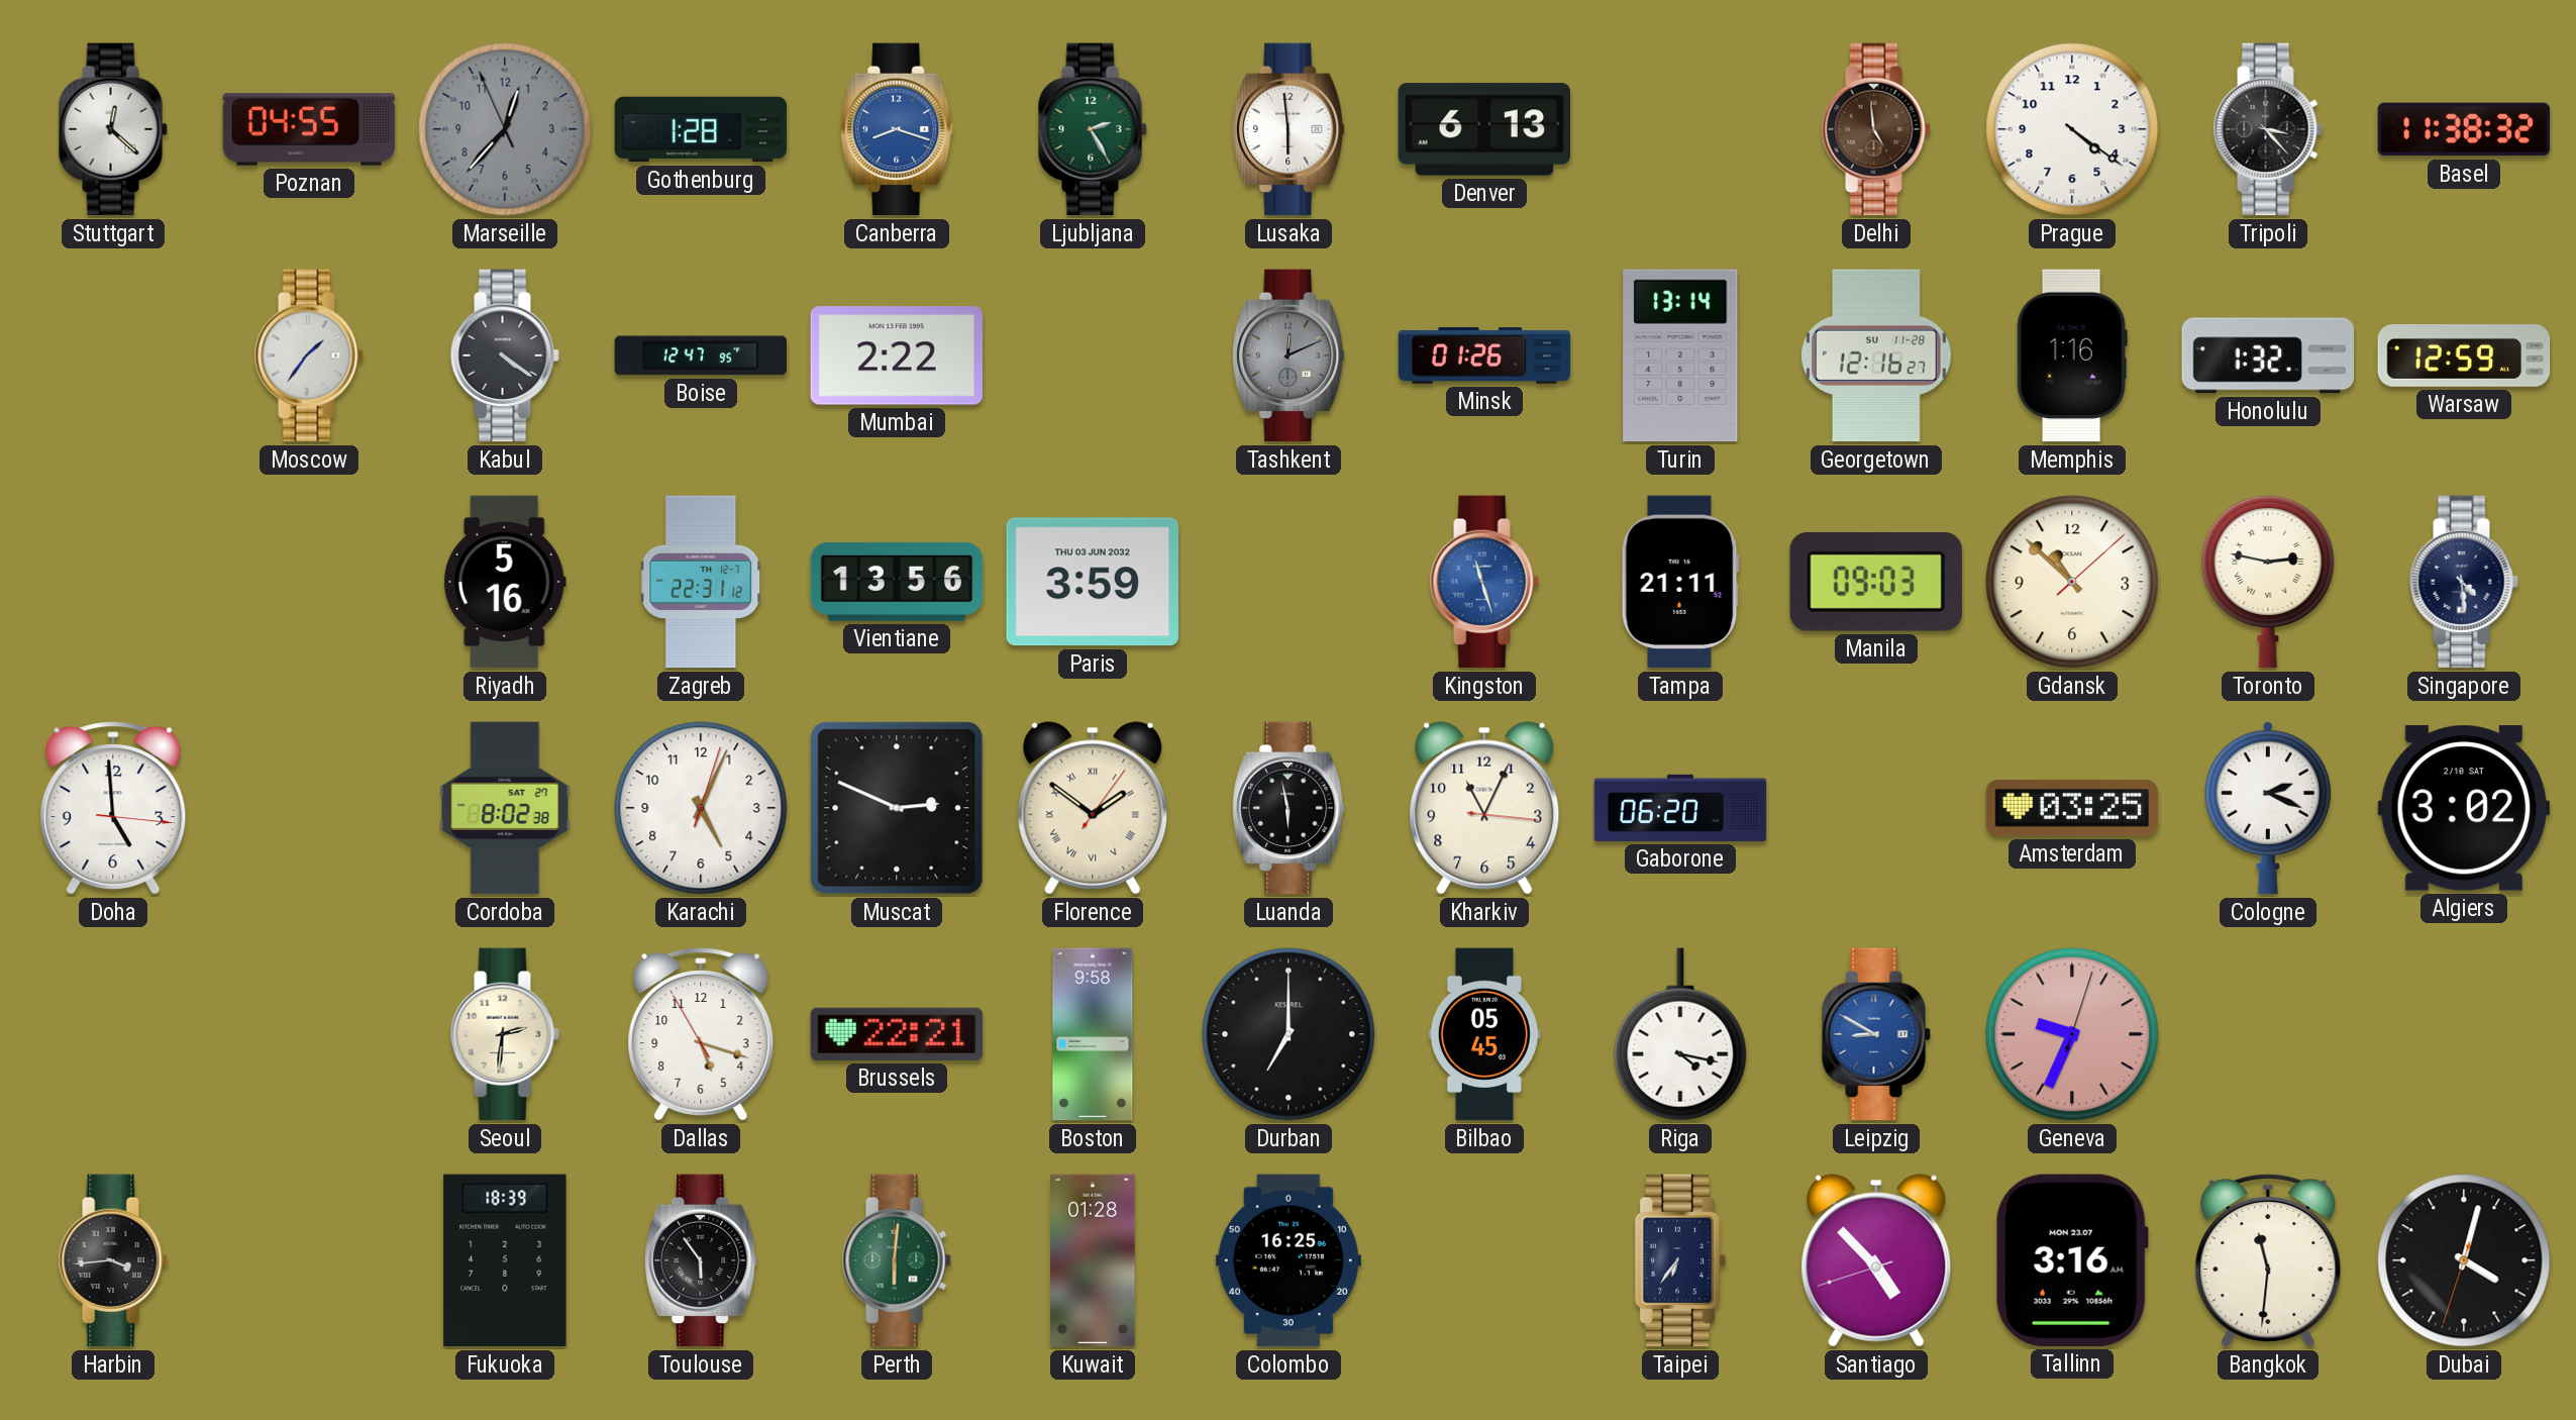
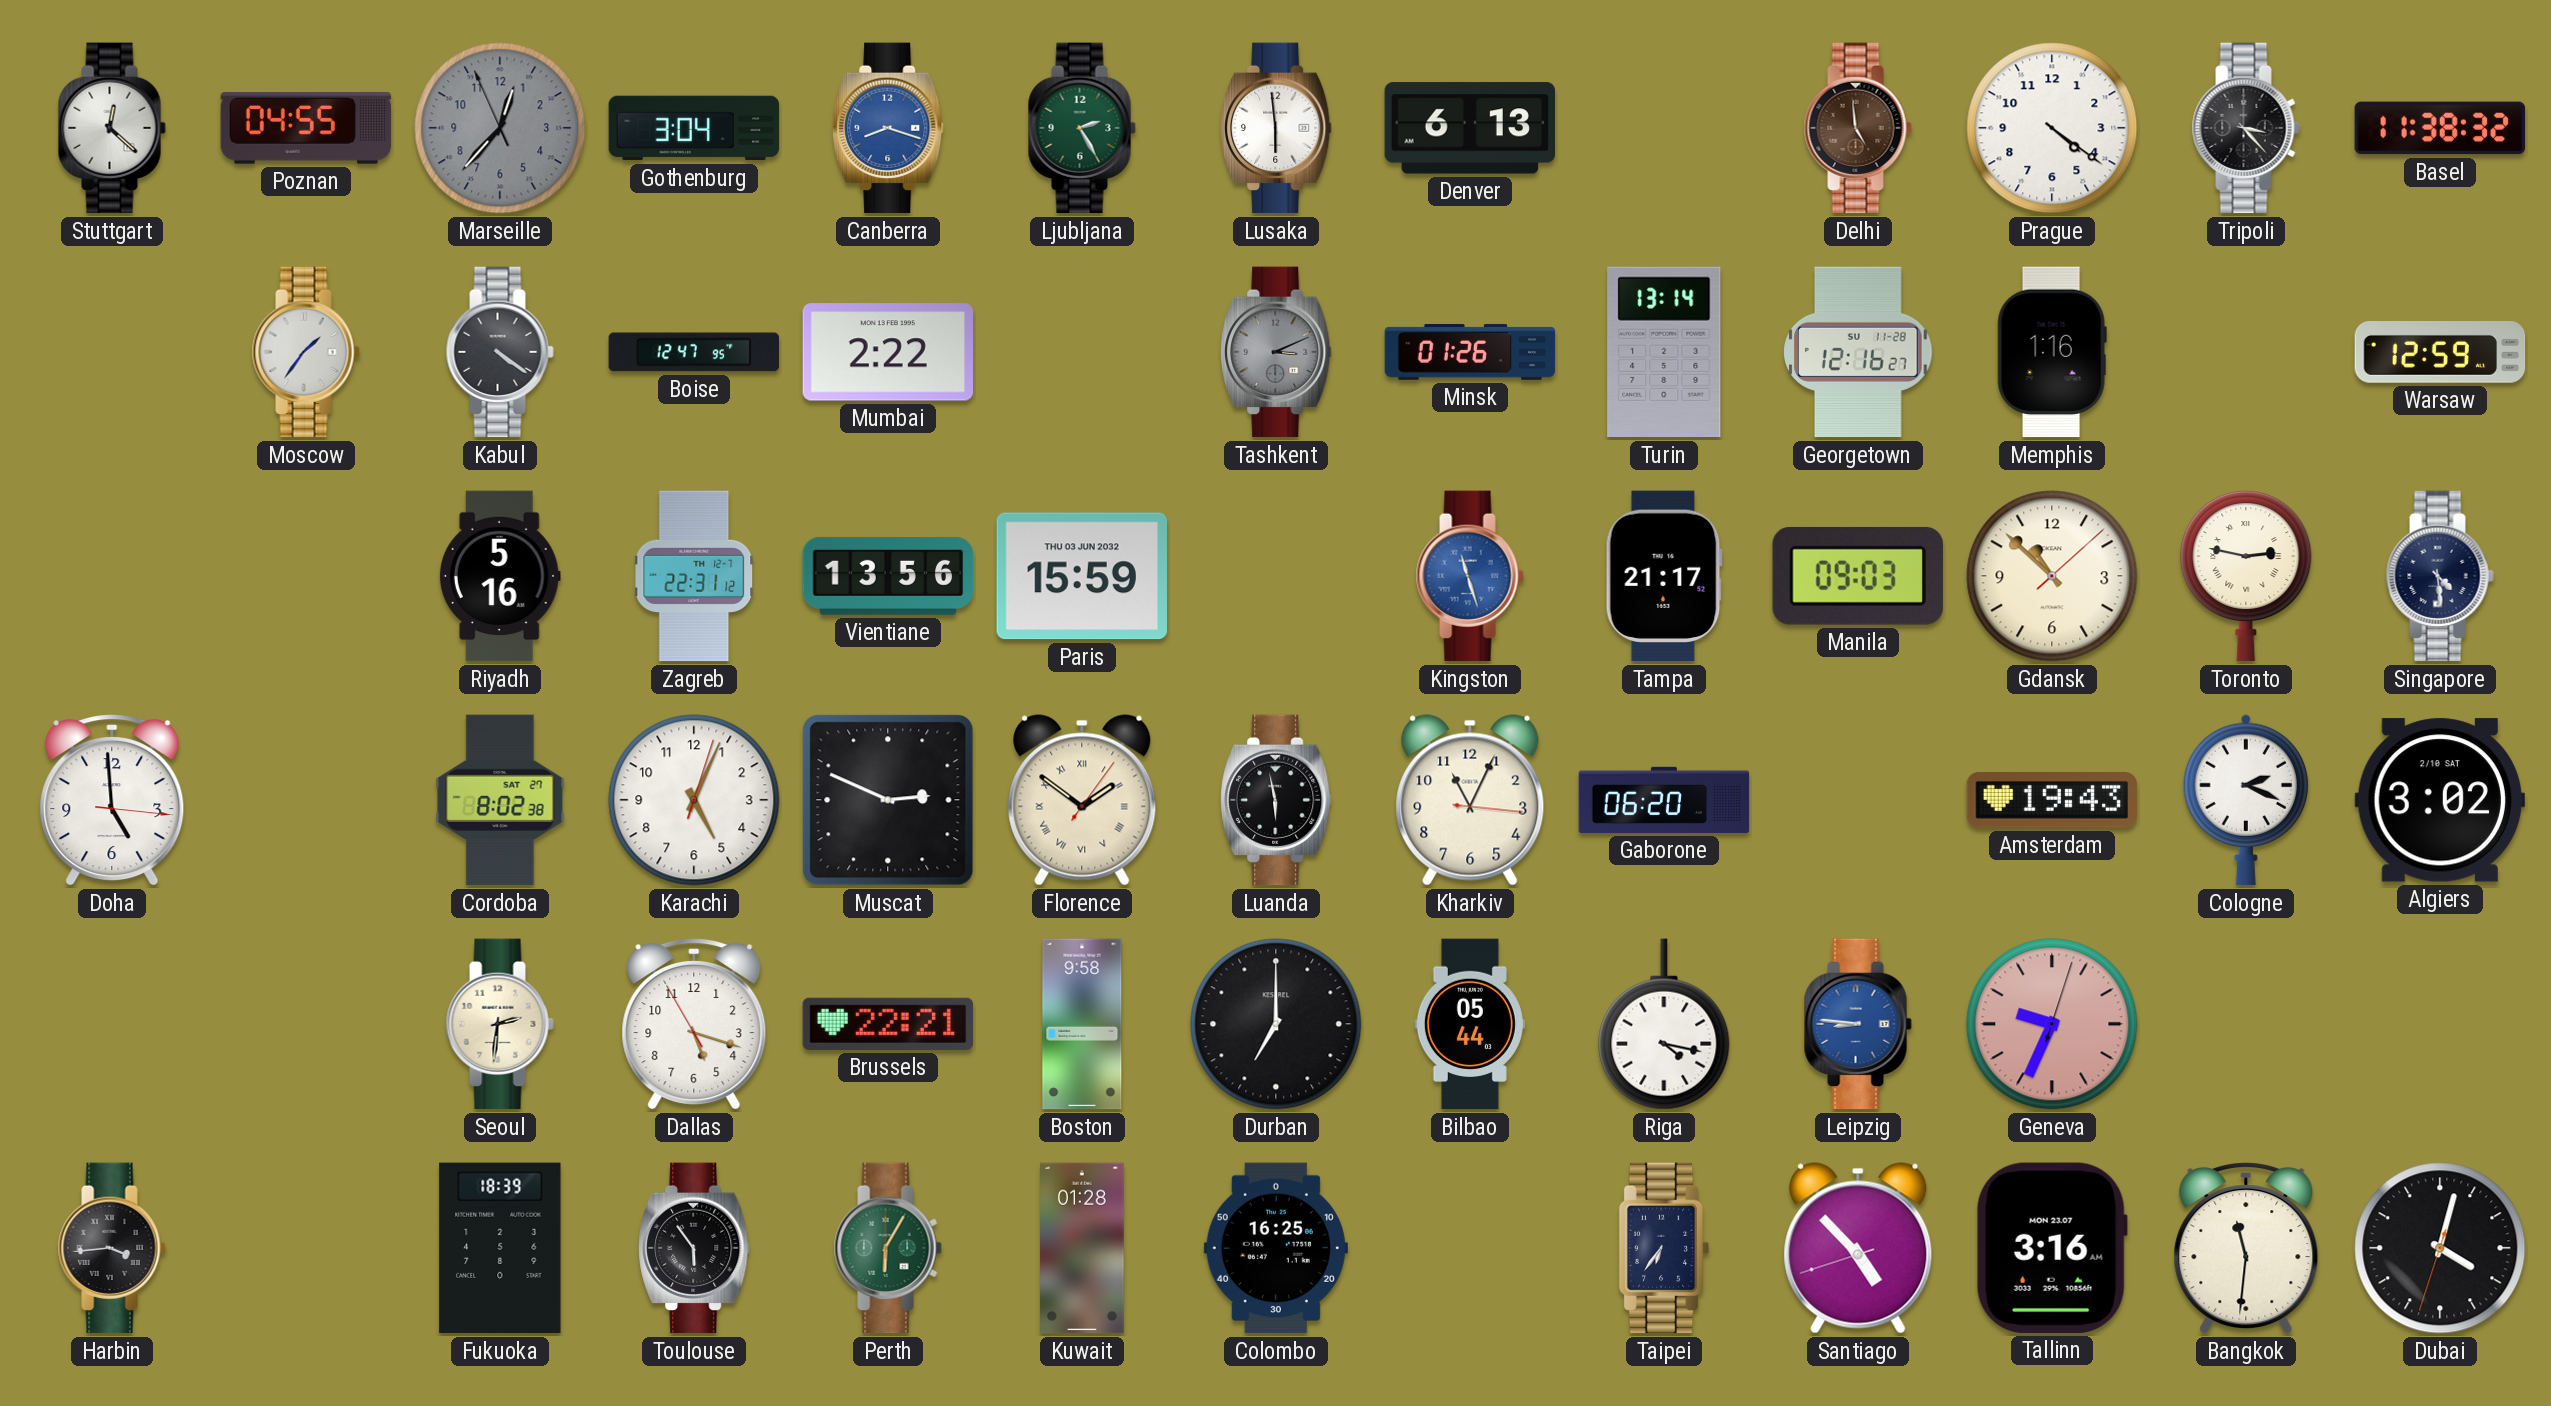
Gothenburg: 1:28 -> 3:04
Tashkent: 12:11 -> 3:11
Honolulu: 1:32 -> none
Paris: 3:59 -> 15:59
Tampa: 21:11 -> 21:17
Amsterdam: 03:25 -> 19:43
Bilbao: 05:45 -> 05:44
Leipzig: 8:50 -> 8:46
Perth: 6:01 -> 6:05
